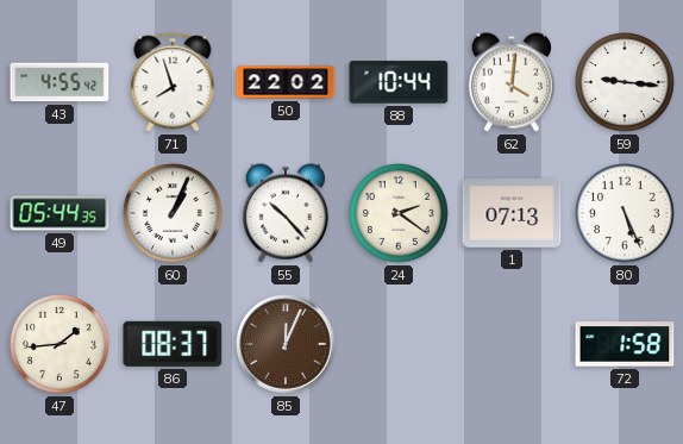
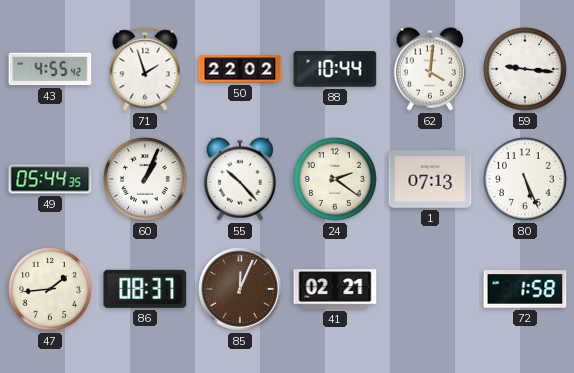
71: 7:57 -> 1:57
41: none -> 02:21
